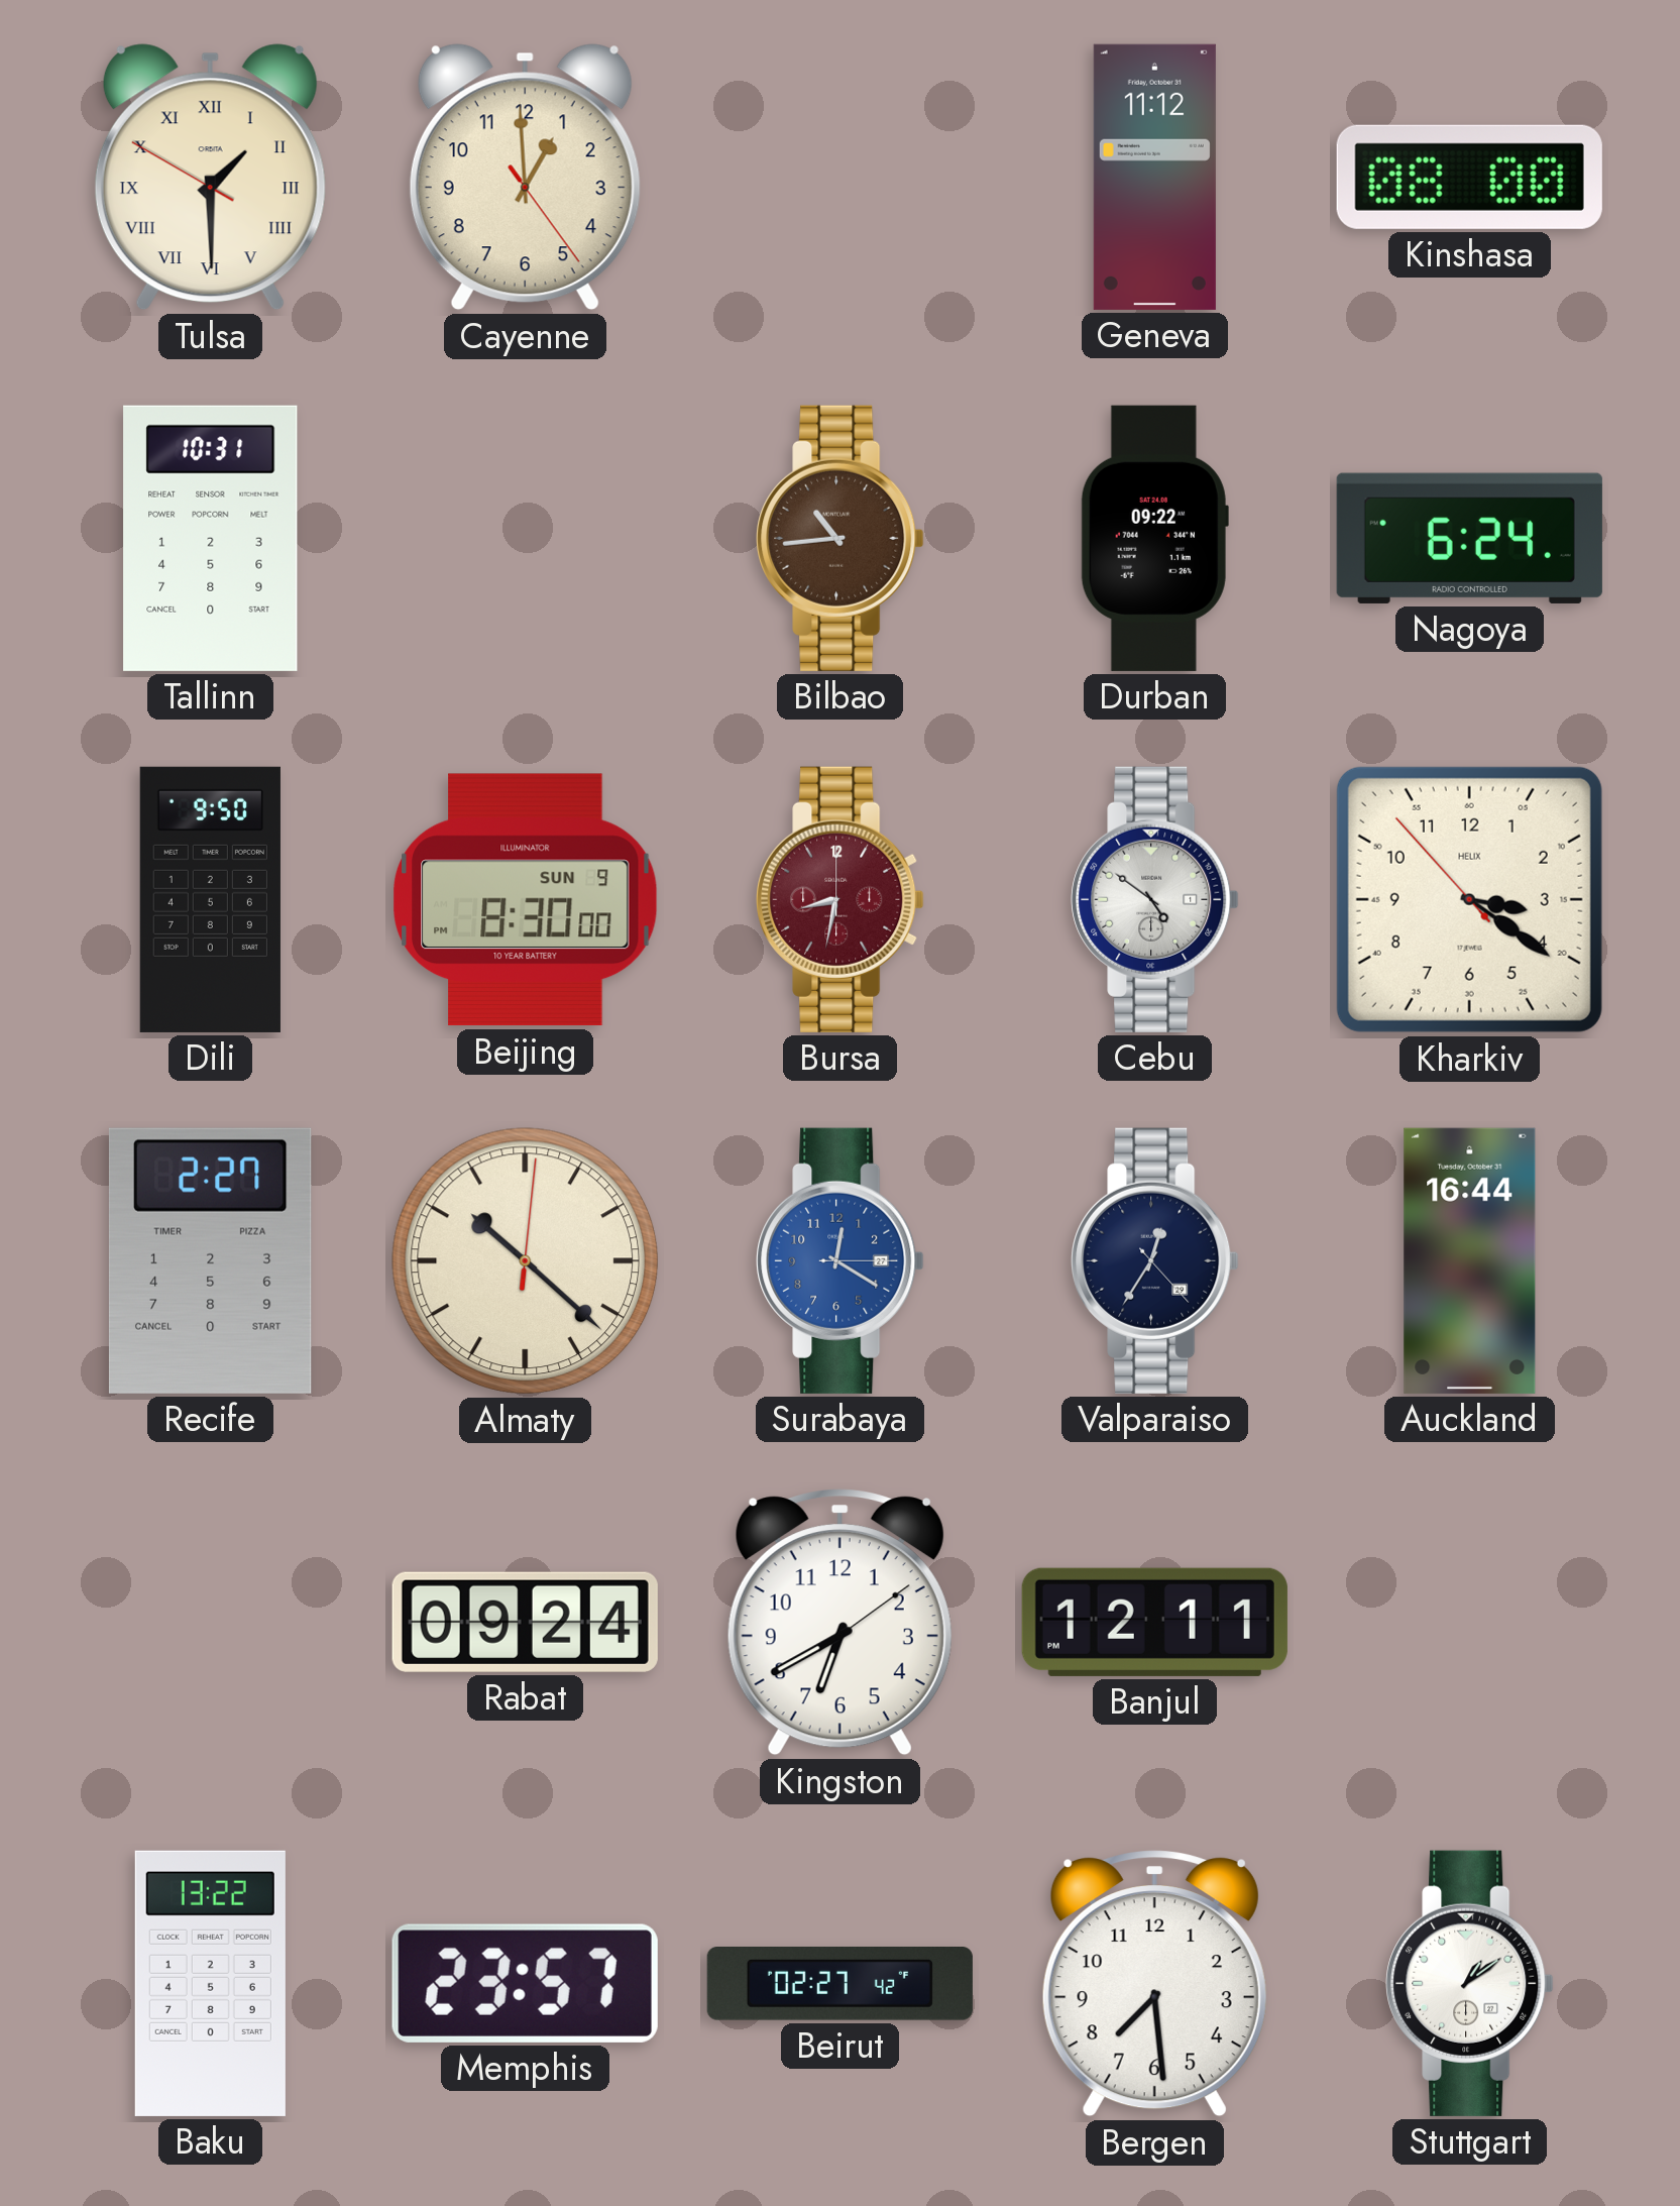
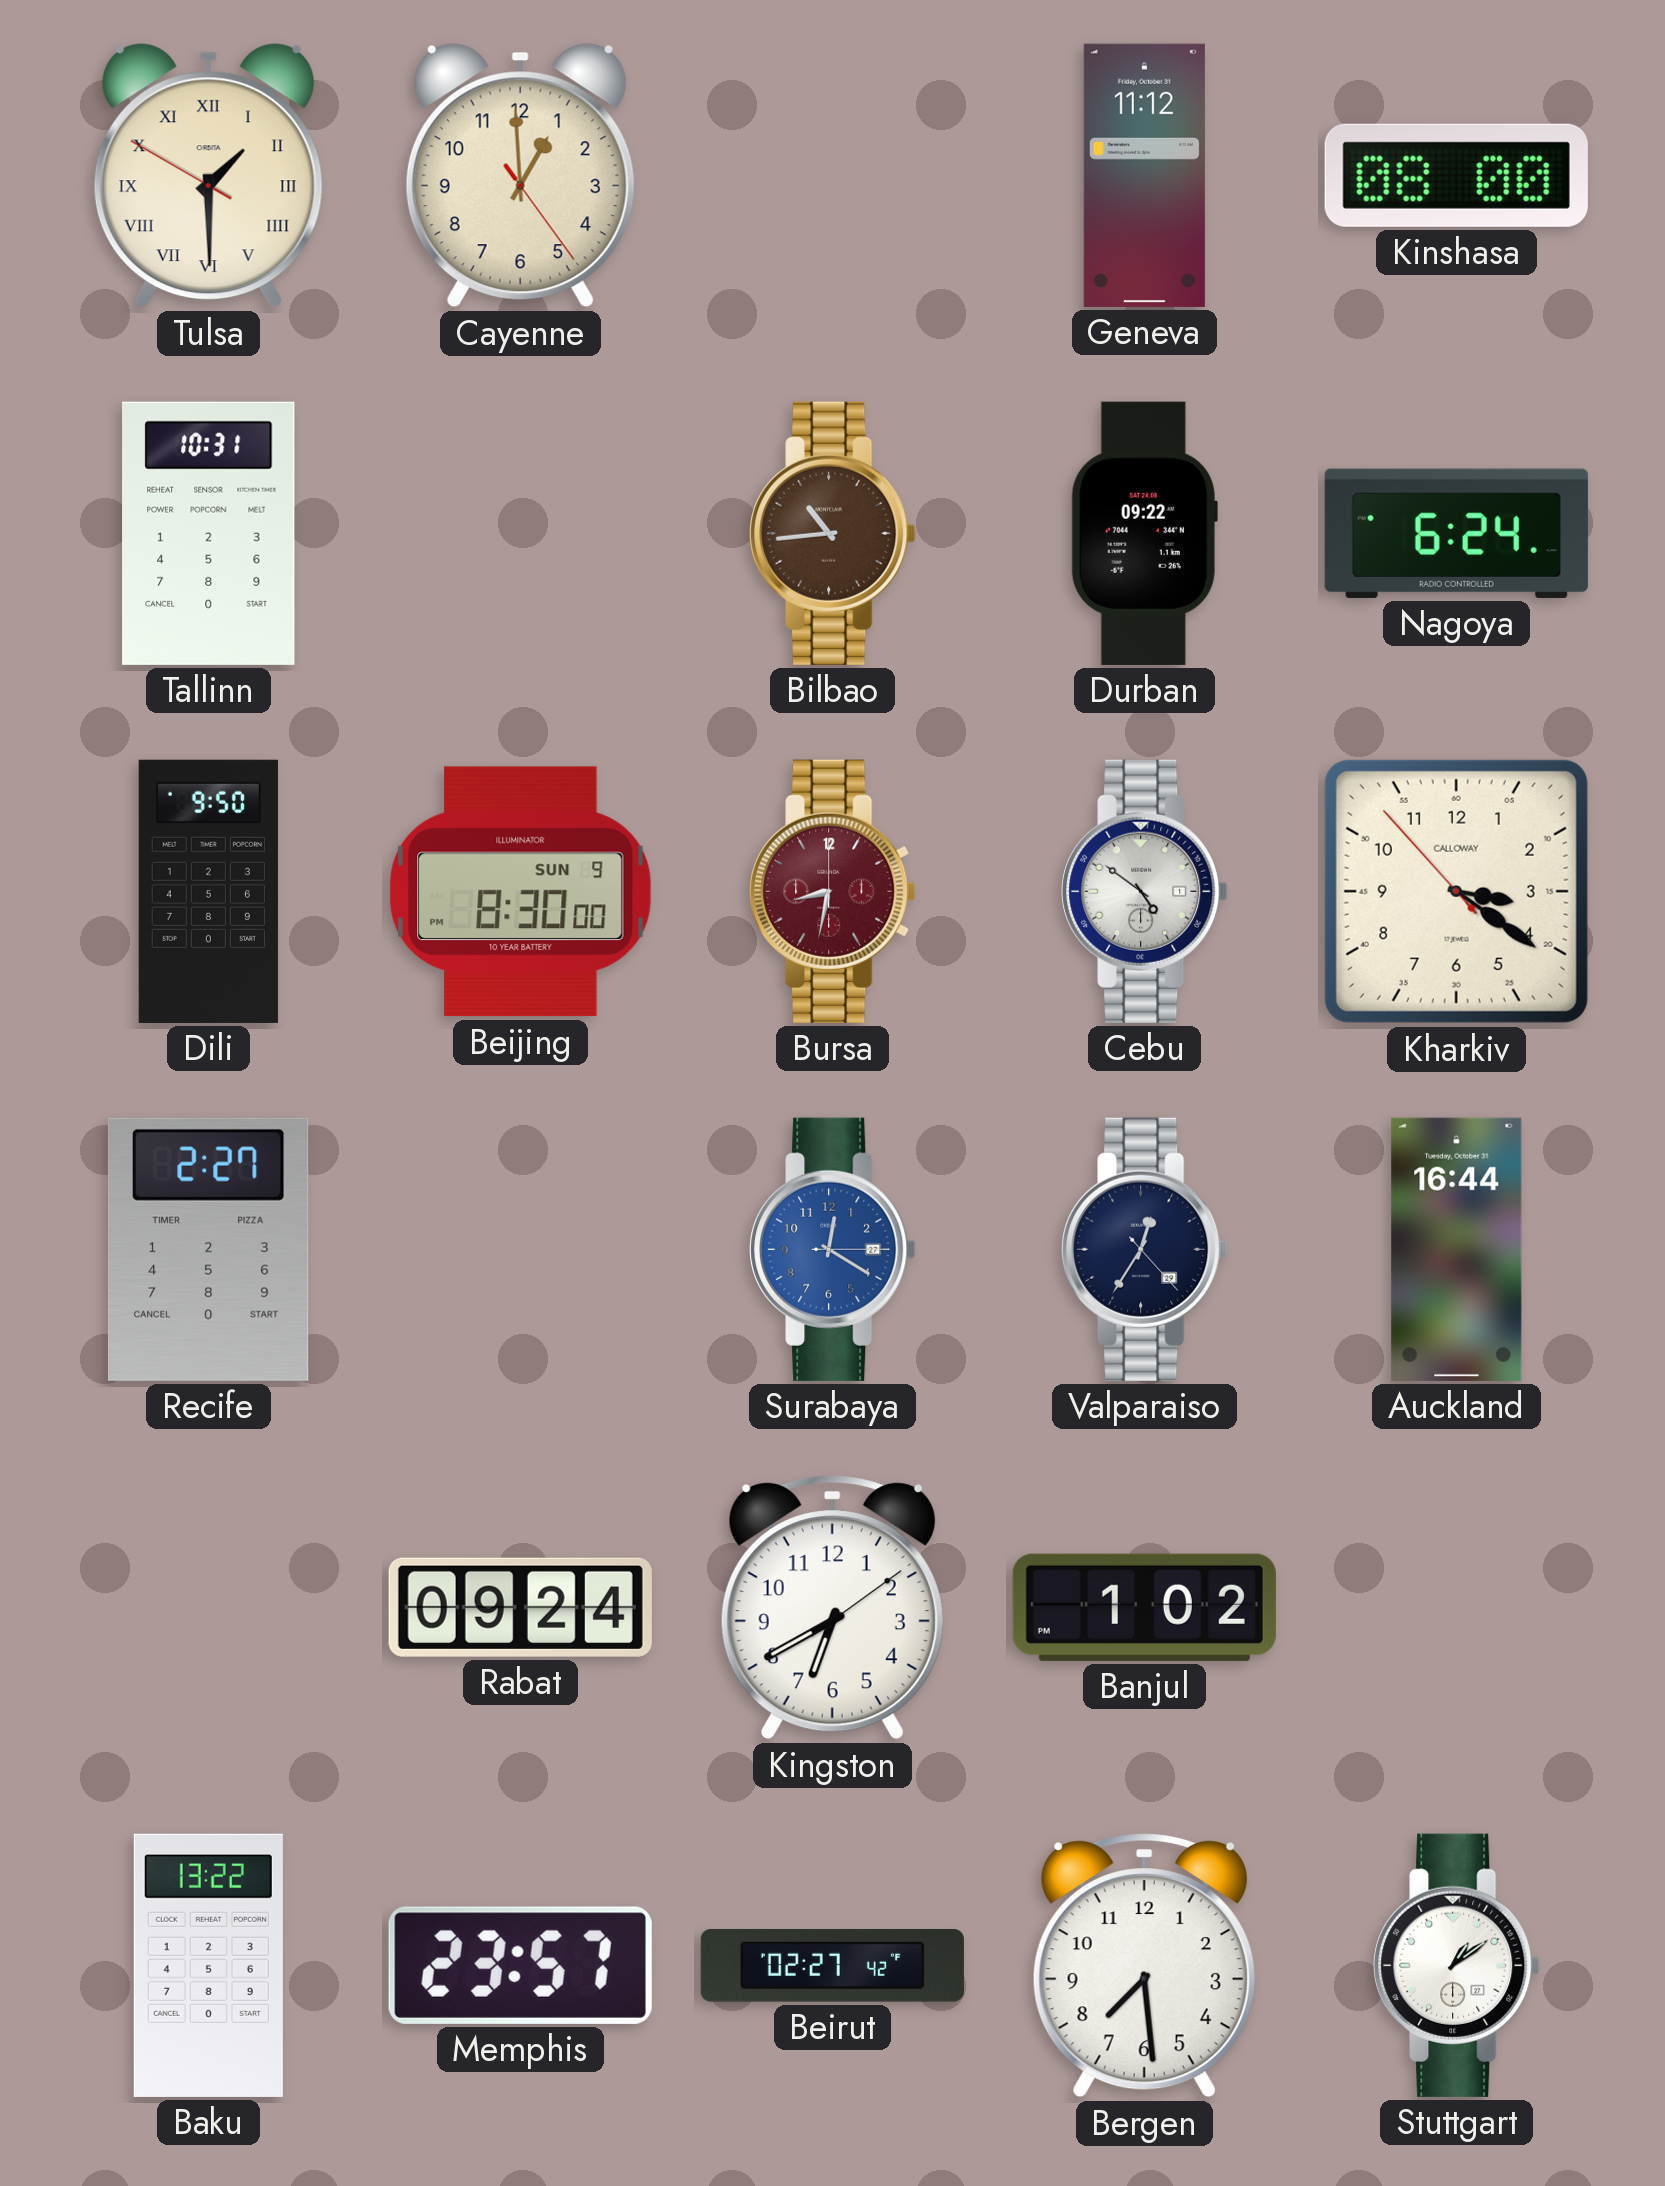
Kharkiv brand: HELIX -> CALLOWAY
Almaty: 10:22 -> none
Banjul: 12:11 -> 1:02
